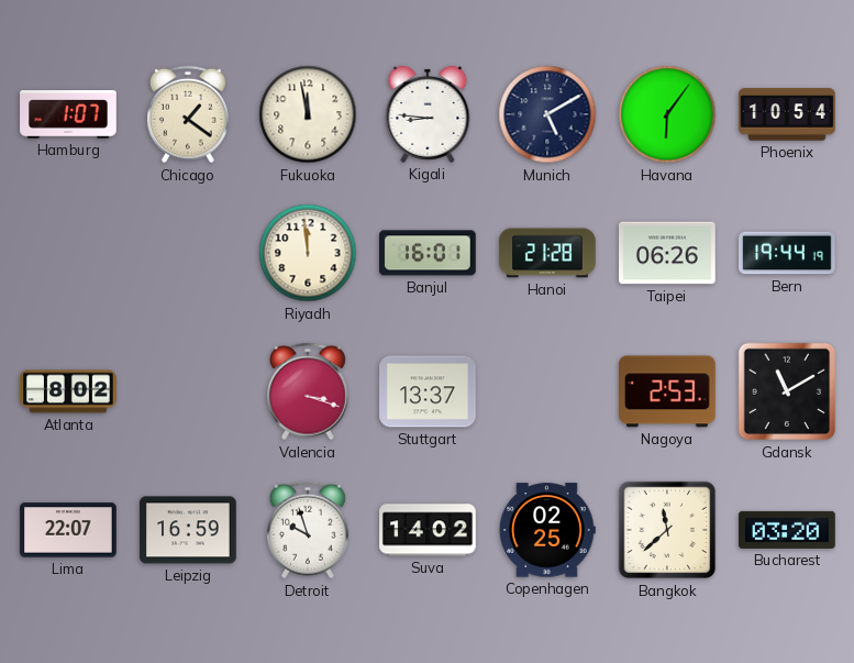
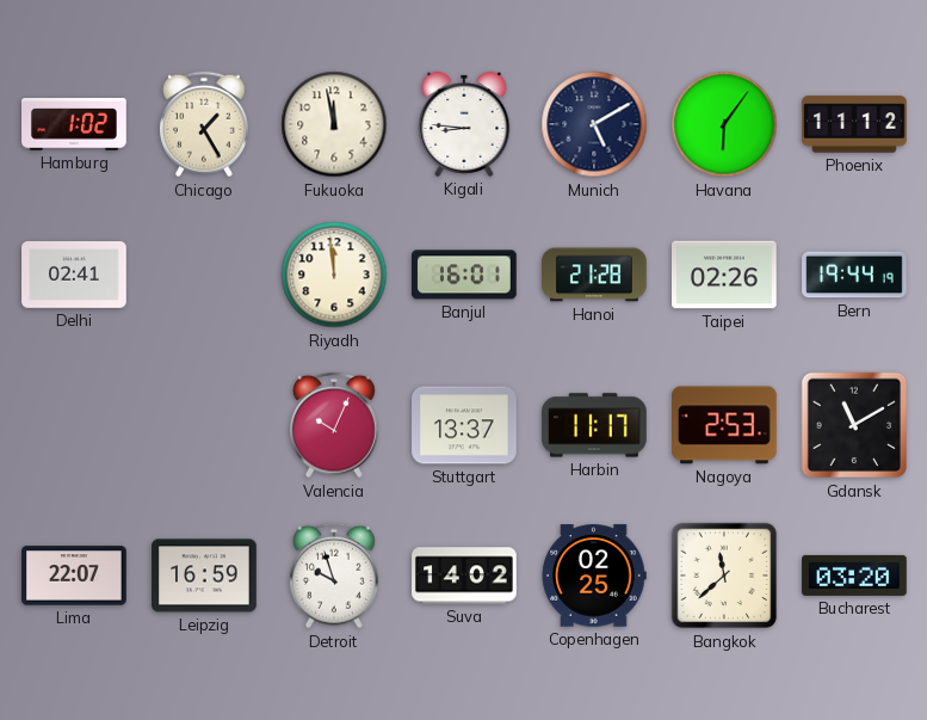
Hamburg: 1:07 -> 1:02
Chicago: 1:21 -> 1:25
Phoenix: 10:54 -> 11:12
Delhi: none -> 02:41
Taipei: 06:26 -> 02:26
Atlanta: 8:02 -> none
Valencia: 3:18 -> 10:04
Harbin: none -> 11:17
